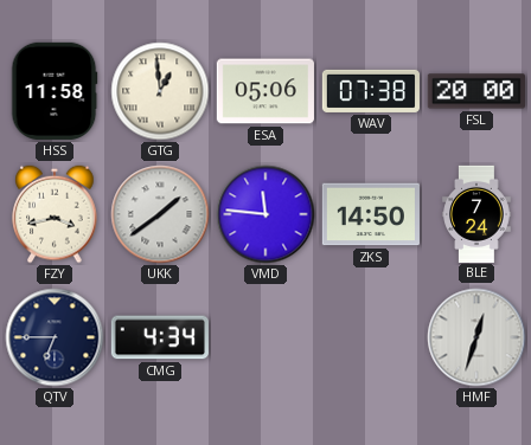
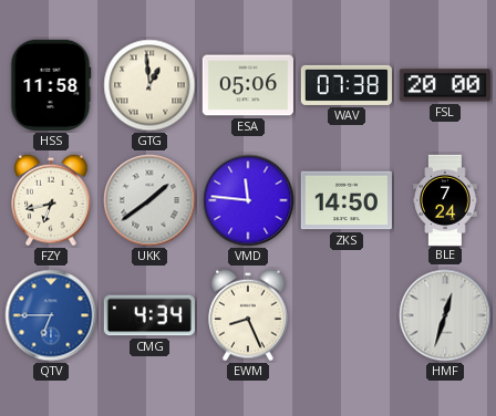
FZY: 3:43 -> 6:43
QTV dial: navy -> blue
EWM: none -> 8:26
